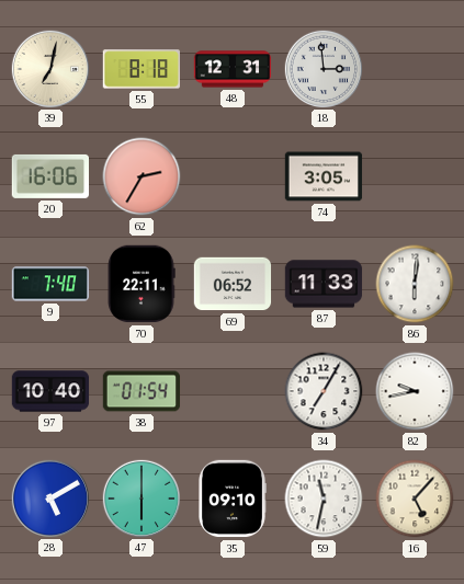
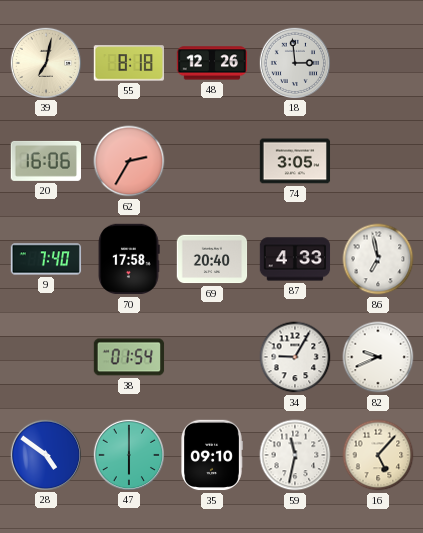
48: 12:31 -> 12:26
70: 22:11 -> 17:58
69: 06:52 -> 20:40
87: 11:33 -> 4:33
86: 6:01 -> 6:58
97: 10:40 -> none
34: 7:05 -> 9:05
82: 9:43 -> 9:41
28: 5:10 -> 4:51
